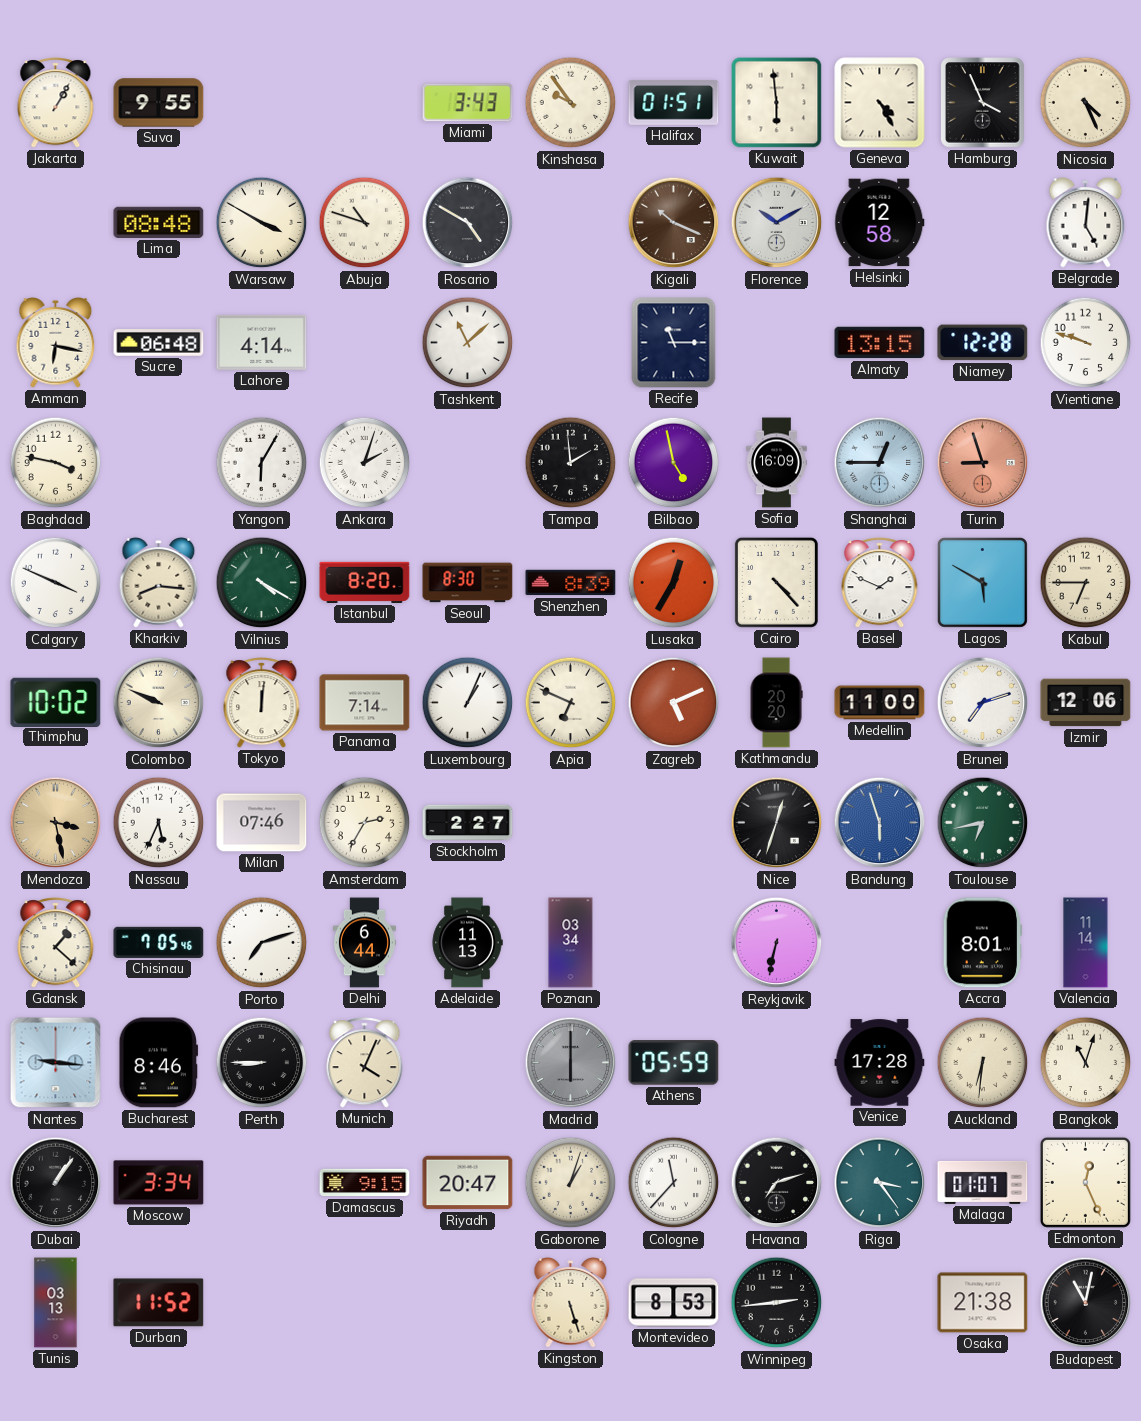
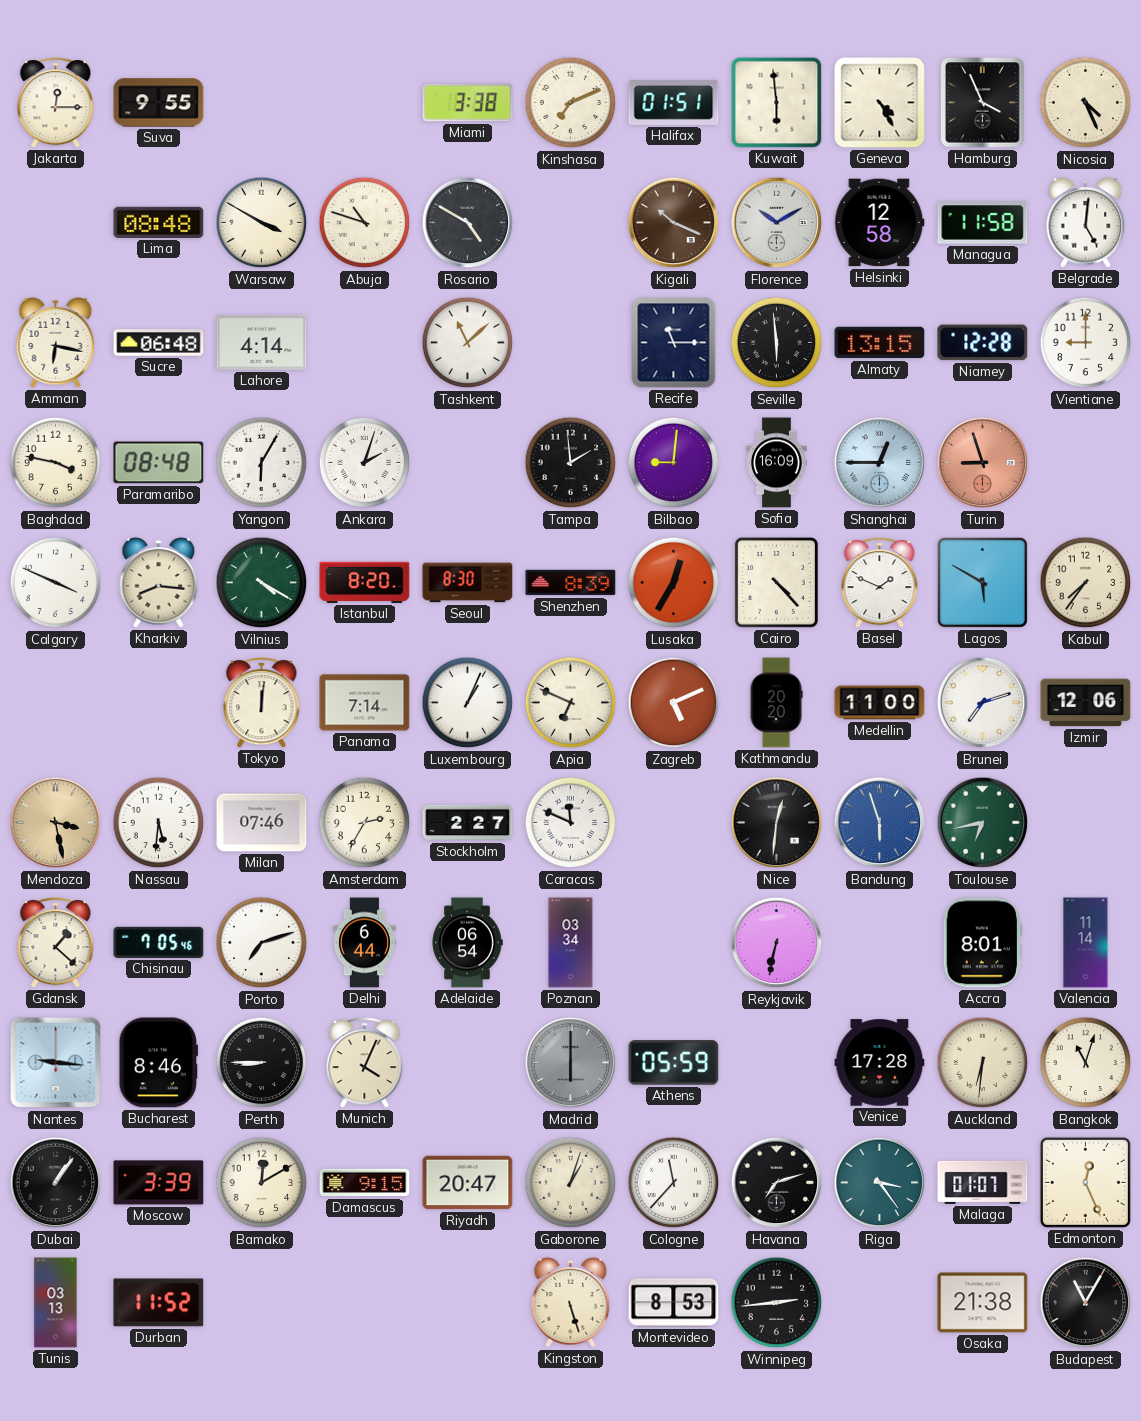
Jakarta: 1:05 -> 12:15
Miami: 3:43 -> 3:38
Kinshasa: 9:54 -> 7:11
Managua: none -> 11:58
Seville: none -> 5:59
Vientiane: 9:48 -> 9:00
Paramaribo: none -> 08:48
Bilbao: 4:58 -> 9:01
Kabul: 6:45 -> 7:36
Thimphu: 10:02 -> none
Colombo: 9:49 -> none
Nassau: 5:34 -> 5:31
Caracas: none -> 11:49
Nice: 12:33 -> 12:31
Adelaide: 11:13 -> 06:54
Moscow: 3:34 -> 3:39
Bamako: none -> 12:10
Budapest: 11:02 -> 11:05
